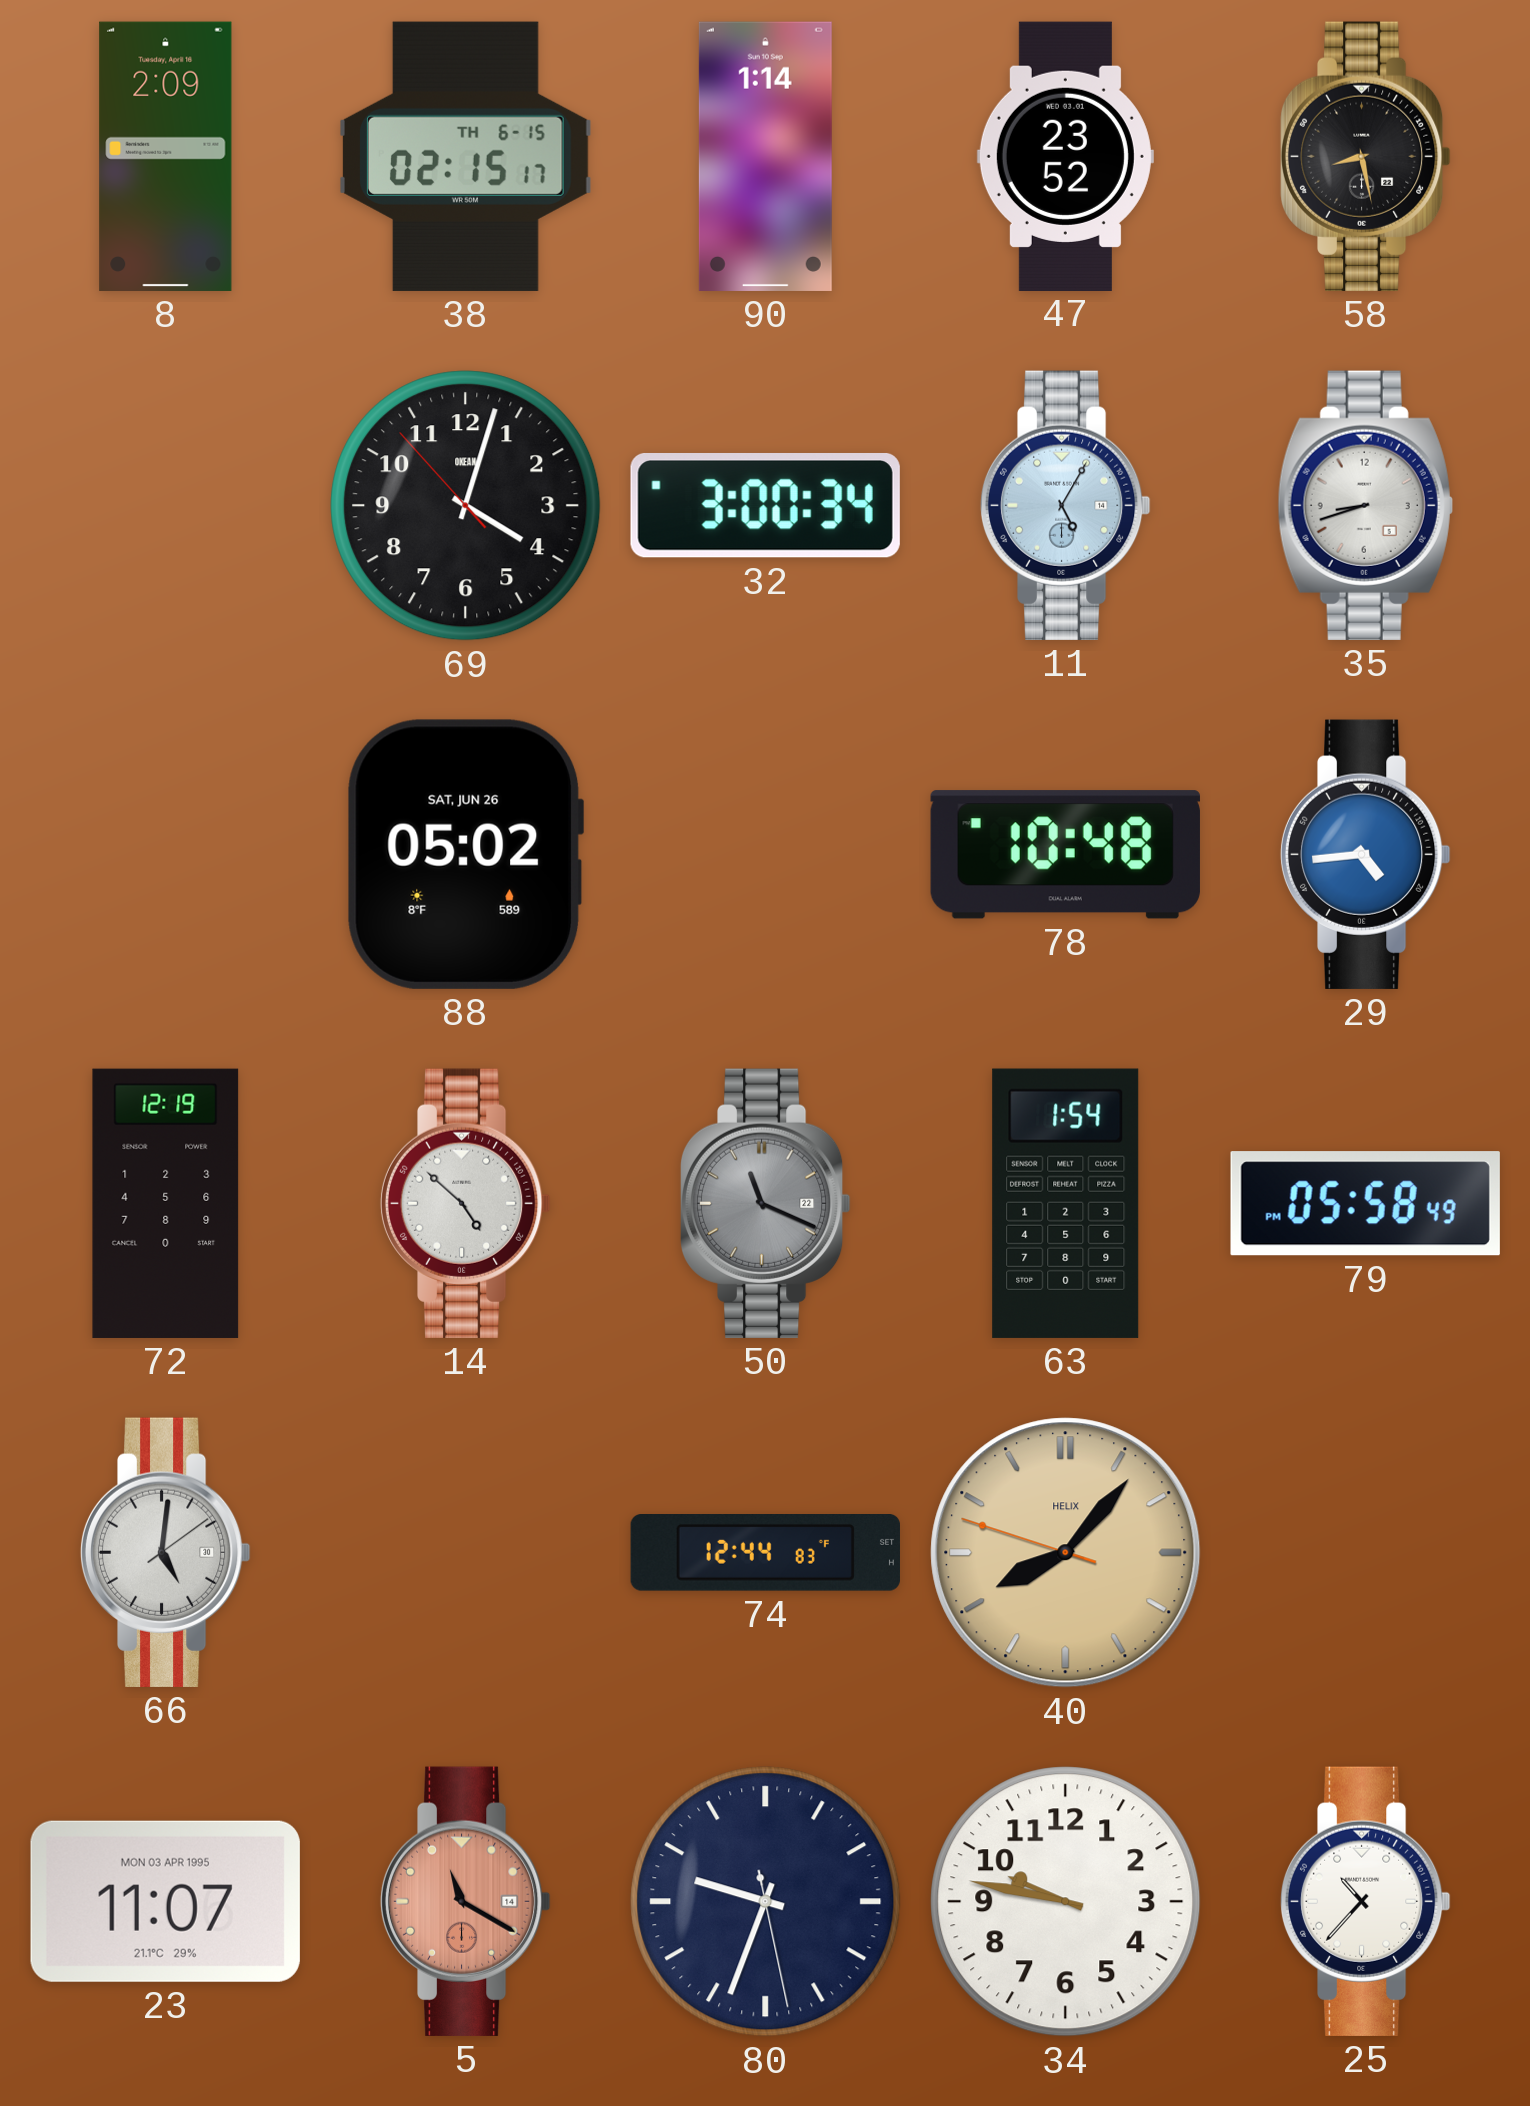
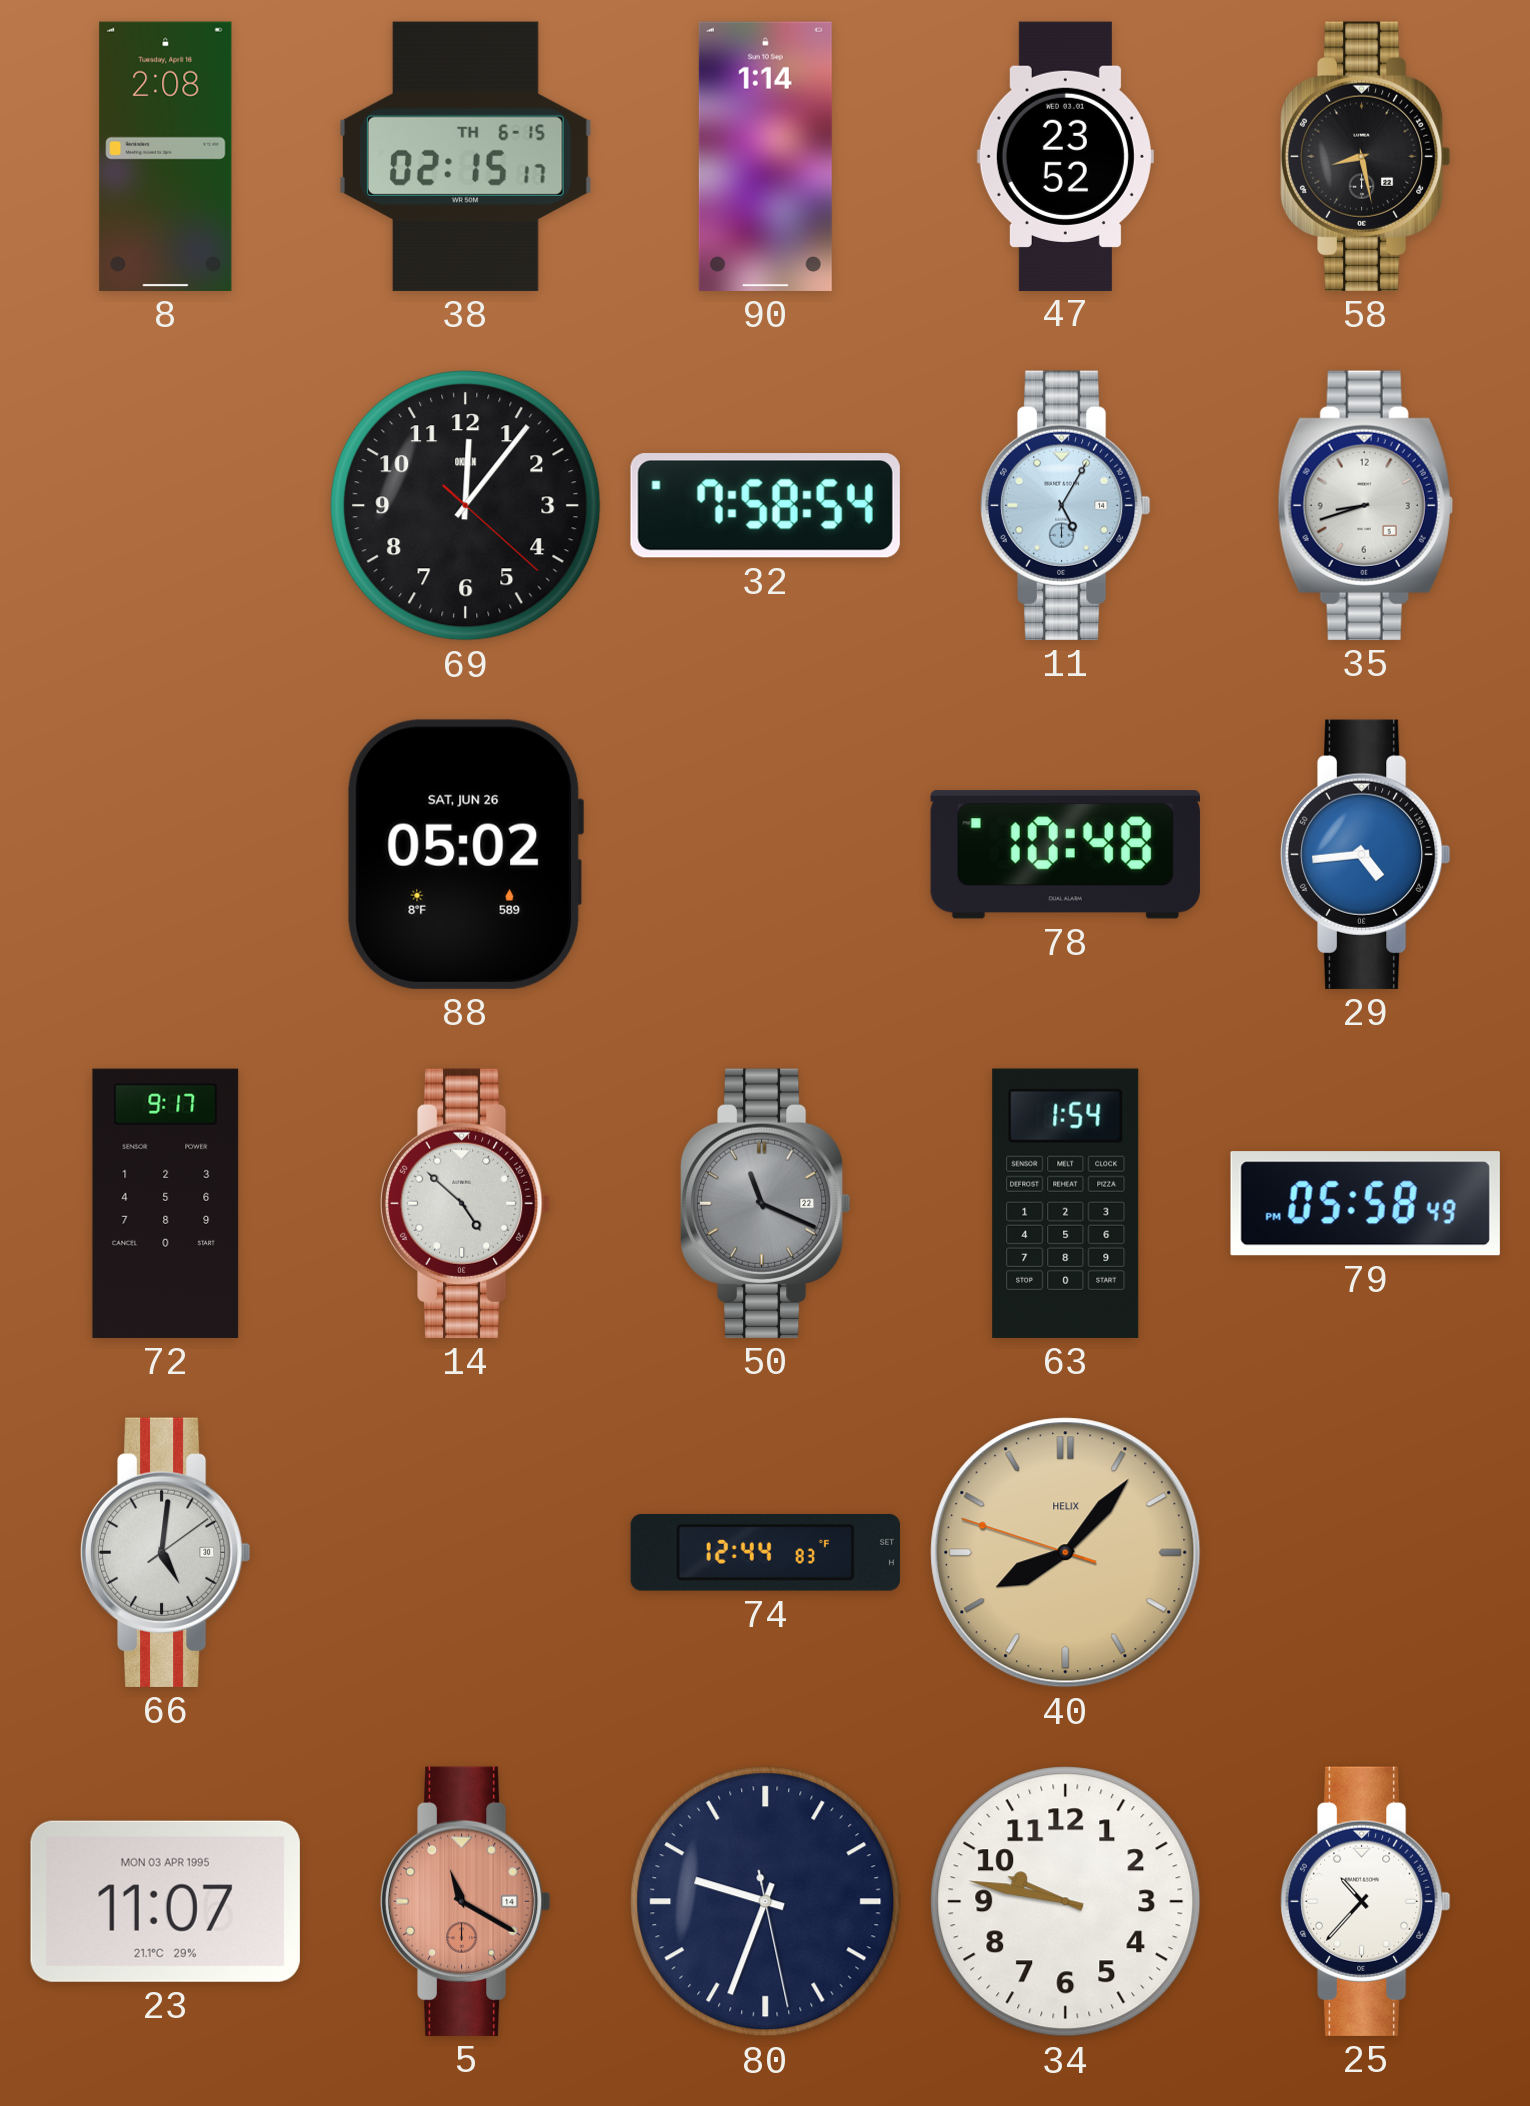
8: 2:09 -> 2:08
69: 4:02 -> 12:06
32: 3:00 -> 7:58
72: 12:19 -> 9:17
